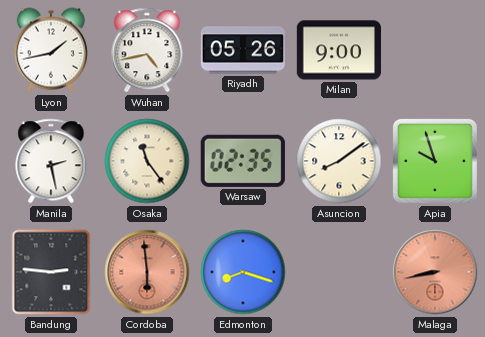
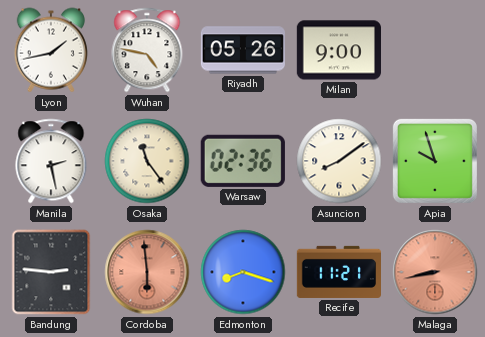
Wuhan: 4:43 -> 4:47
Warsaw: 02:35 -> 02:36
Recife: none -> 11:21
